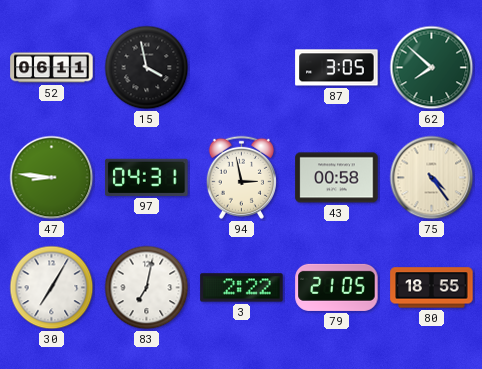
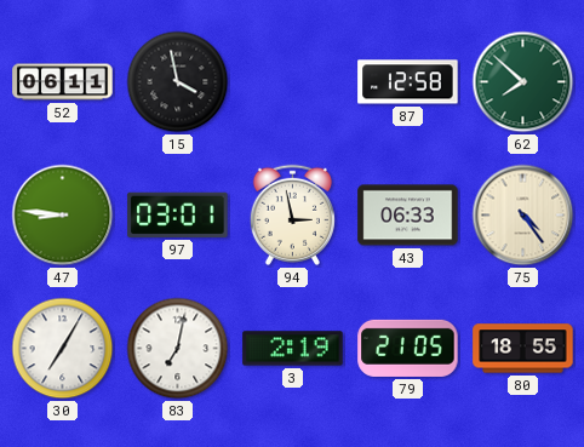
87: 3:05 -> 12:58
97: 04:31 -> 03:01
43: 00:58 -> 06:33
3: 2:22 -> 2:19
